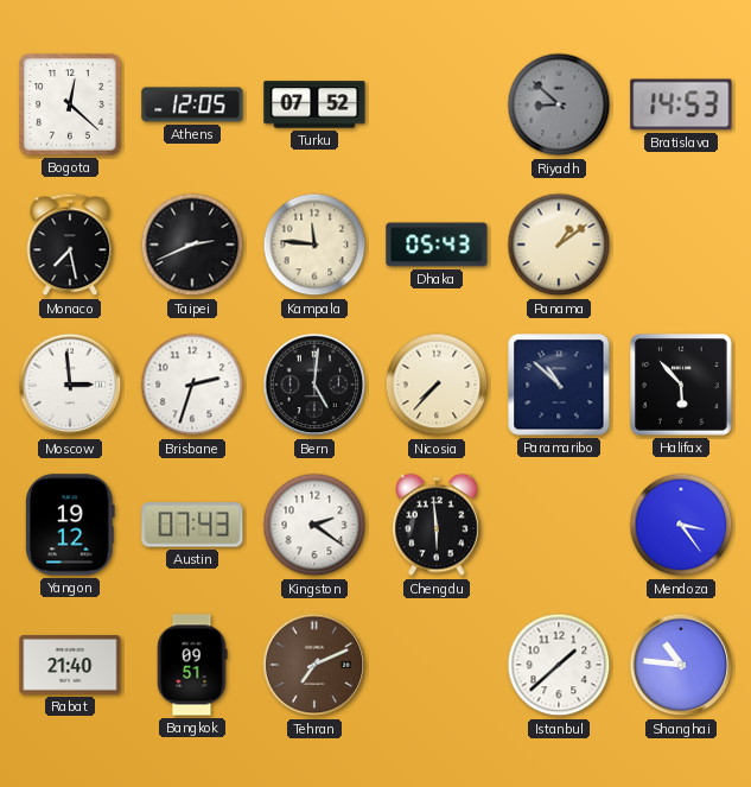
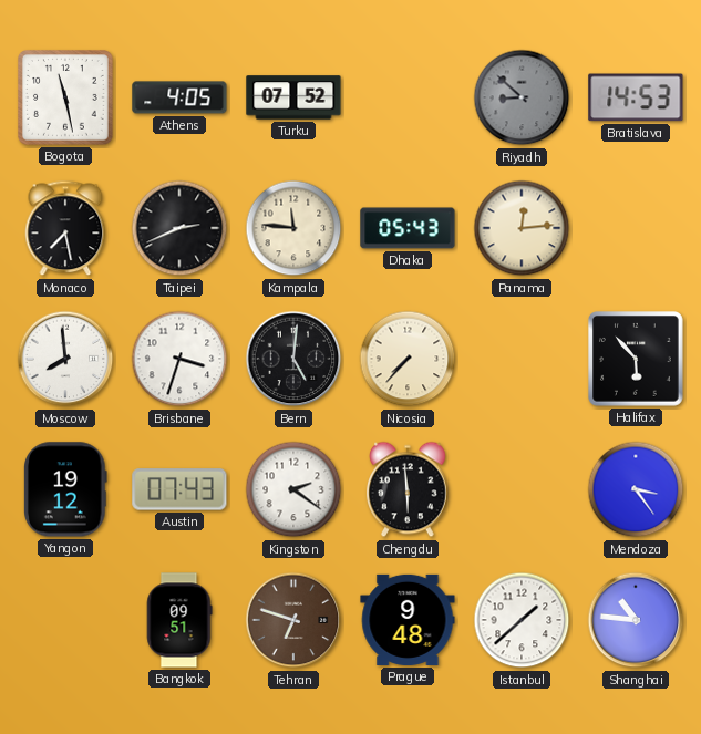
Bogota: 12:22 -> 11:28
Athens: 12:05 -> 4:05
Panama: 1:09 -> 12:14
Moscow: 2:59 -> 7:59
Brisbane: 2:33 -> 3:33
Paramaribo: 10:52 -> none
Rabat: 21:40 -> none
Tehran: 7:11 -> 6:48
Prague: none -> 9:48
